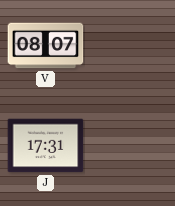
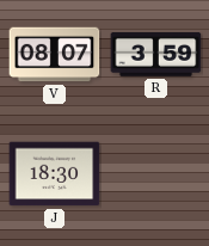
R: none -> 3:59
J: 17:31 -> 18:30
